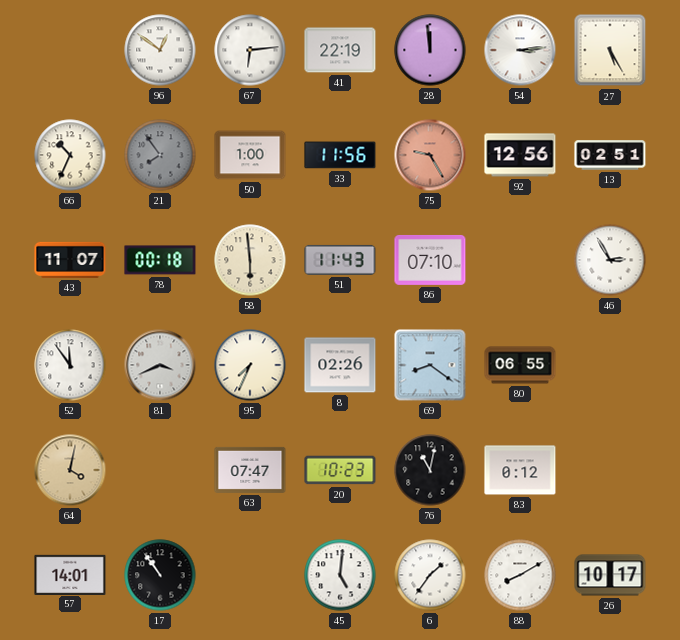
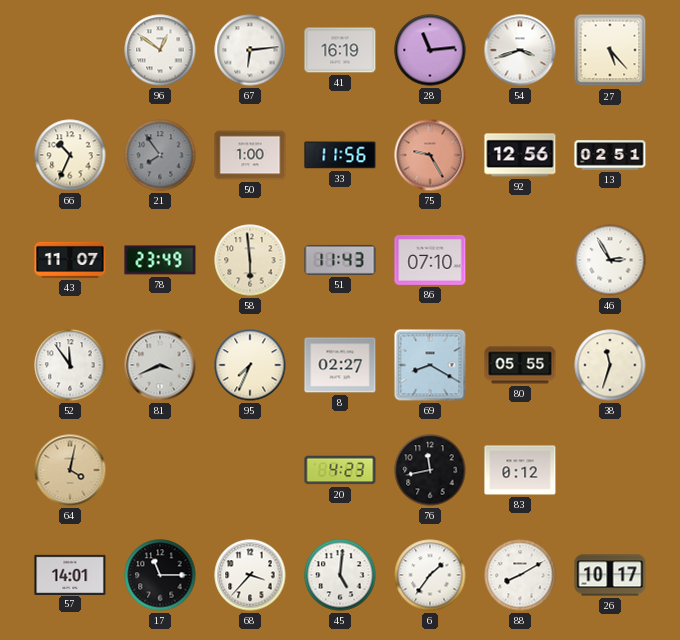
41: 22:19 -> 16:19
28: 11:59 -> 11:14
54: 3:14 -> 3:42
27: 5:25 -> 5:23
78: 00:18 -> 23:49
8: 02:26 -> 02:27
69: 8:21 -> 8:20
80: 06:55 -> 05:55
38: none -> 11:33
63: 07:47 -> none
20: 10:23 -> 4:23
76: 11:02 -> 11:43
17: 10:54 -> 11:15
68: none -> 3:37
